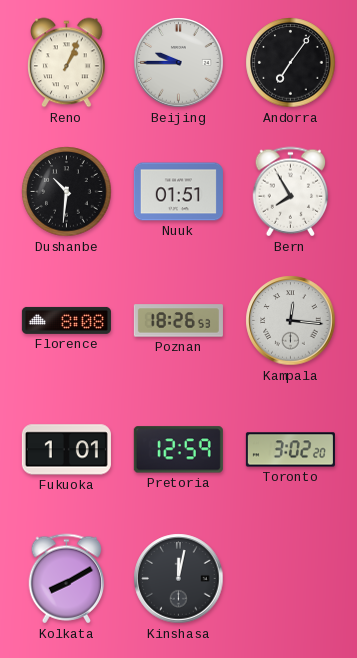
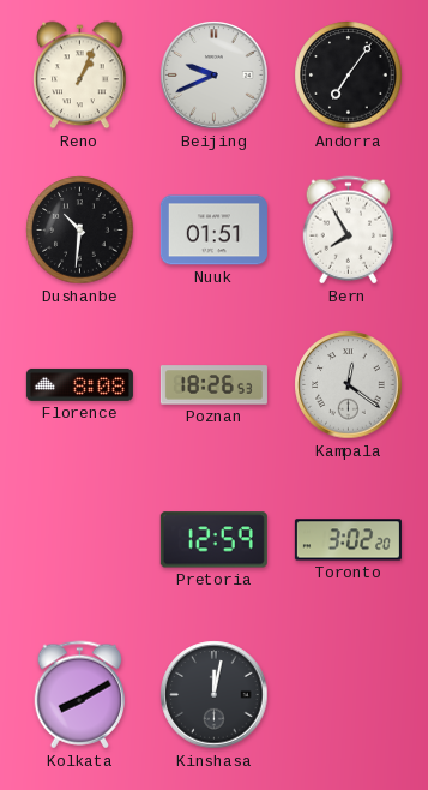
Beijing: 9:45 -> 9:41
Kampala: 12:16 -> 12:21
Fukuoka: 1:01 -> none
